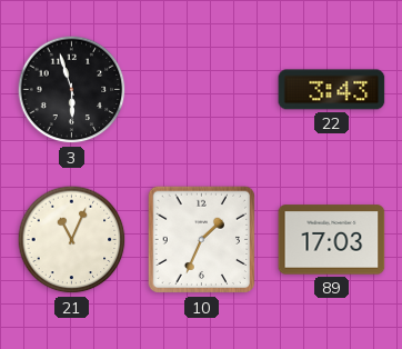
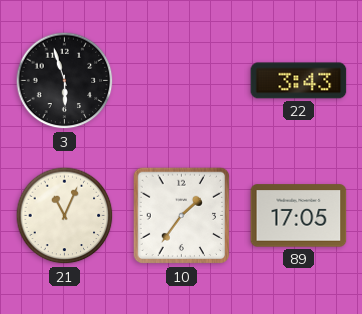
10: 1:34 -> 1:36
89: 17:03 -> 17:05
